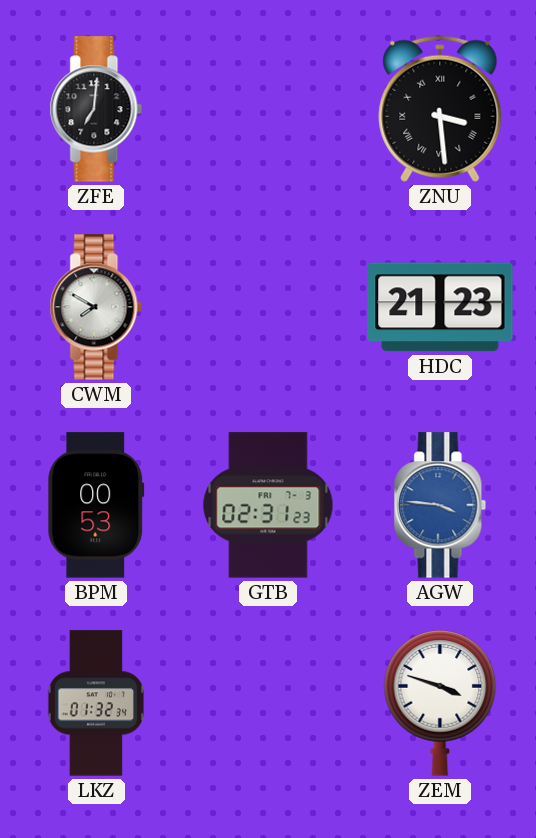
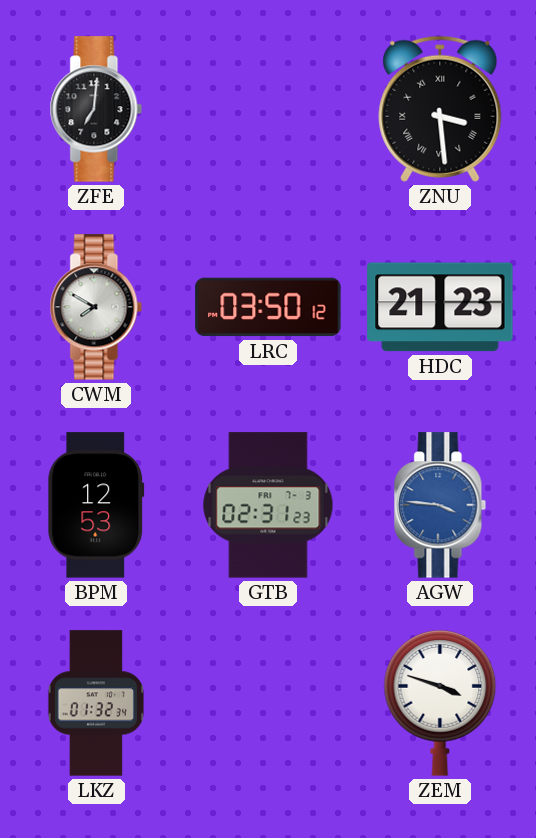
LRC: none -> 03:50
BPM: 00:53 -> 12:53
